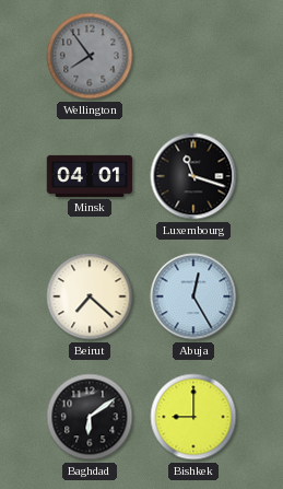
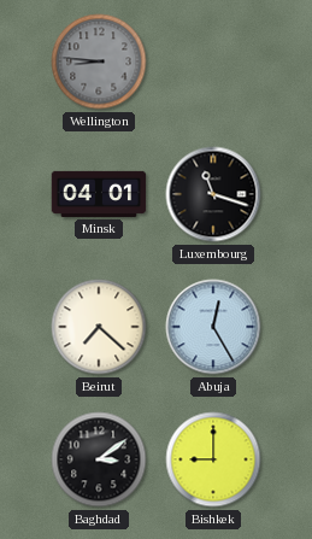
Wellington: 7:54 -> 8:46
Baghdad: 6:09 -> 3:09
